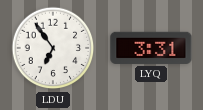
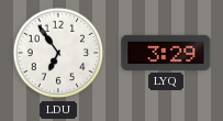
LYQ: 3:31 -> 3:29
